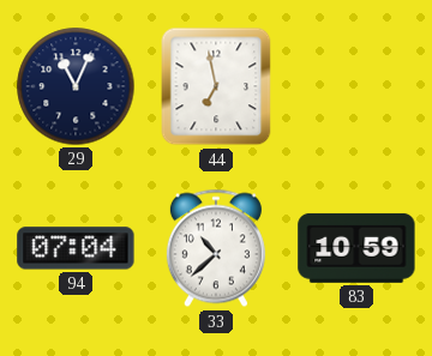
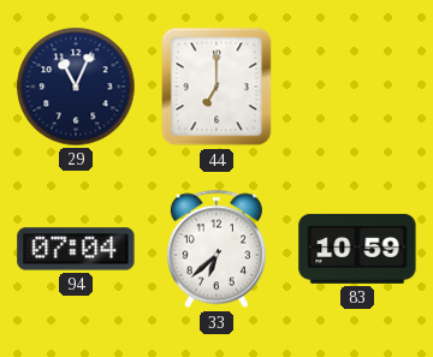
44: 6:58 -> 7:00
33: 10:38 -> 6:38
